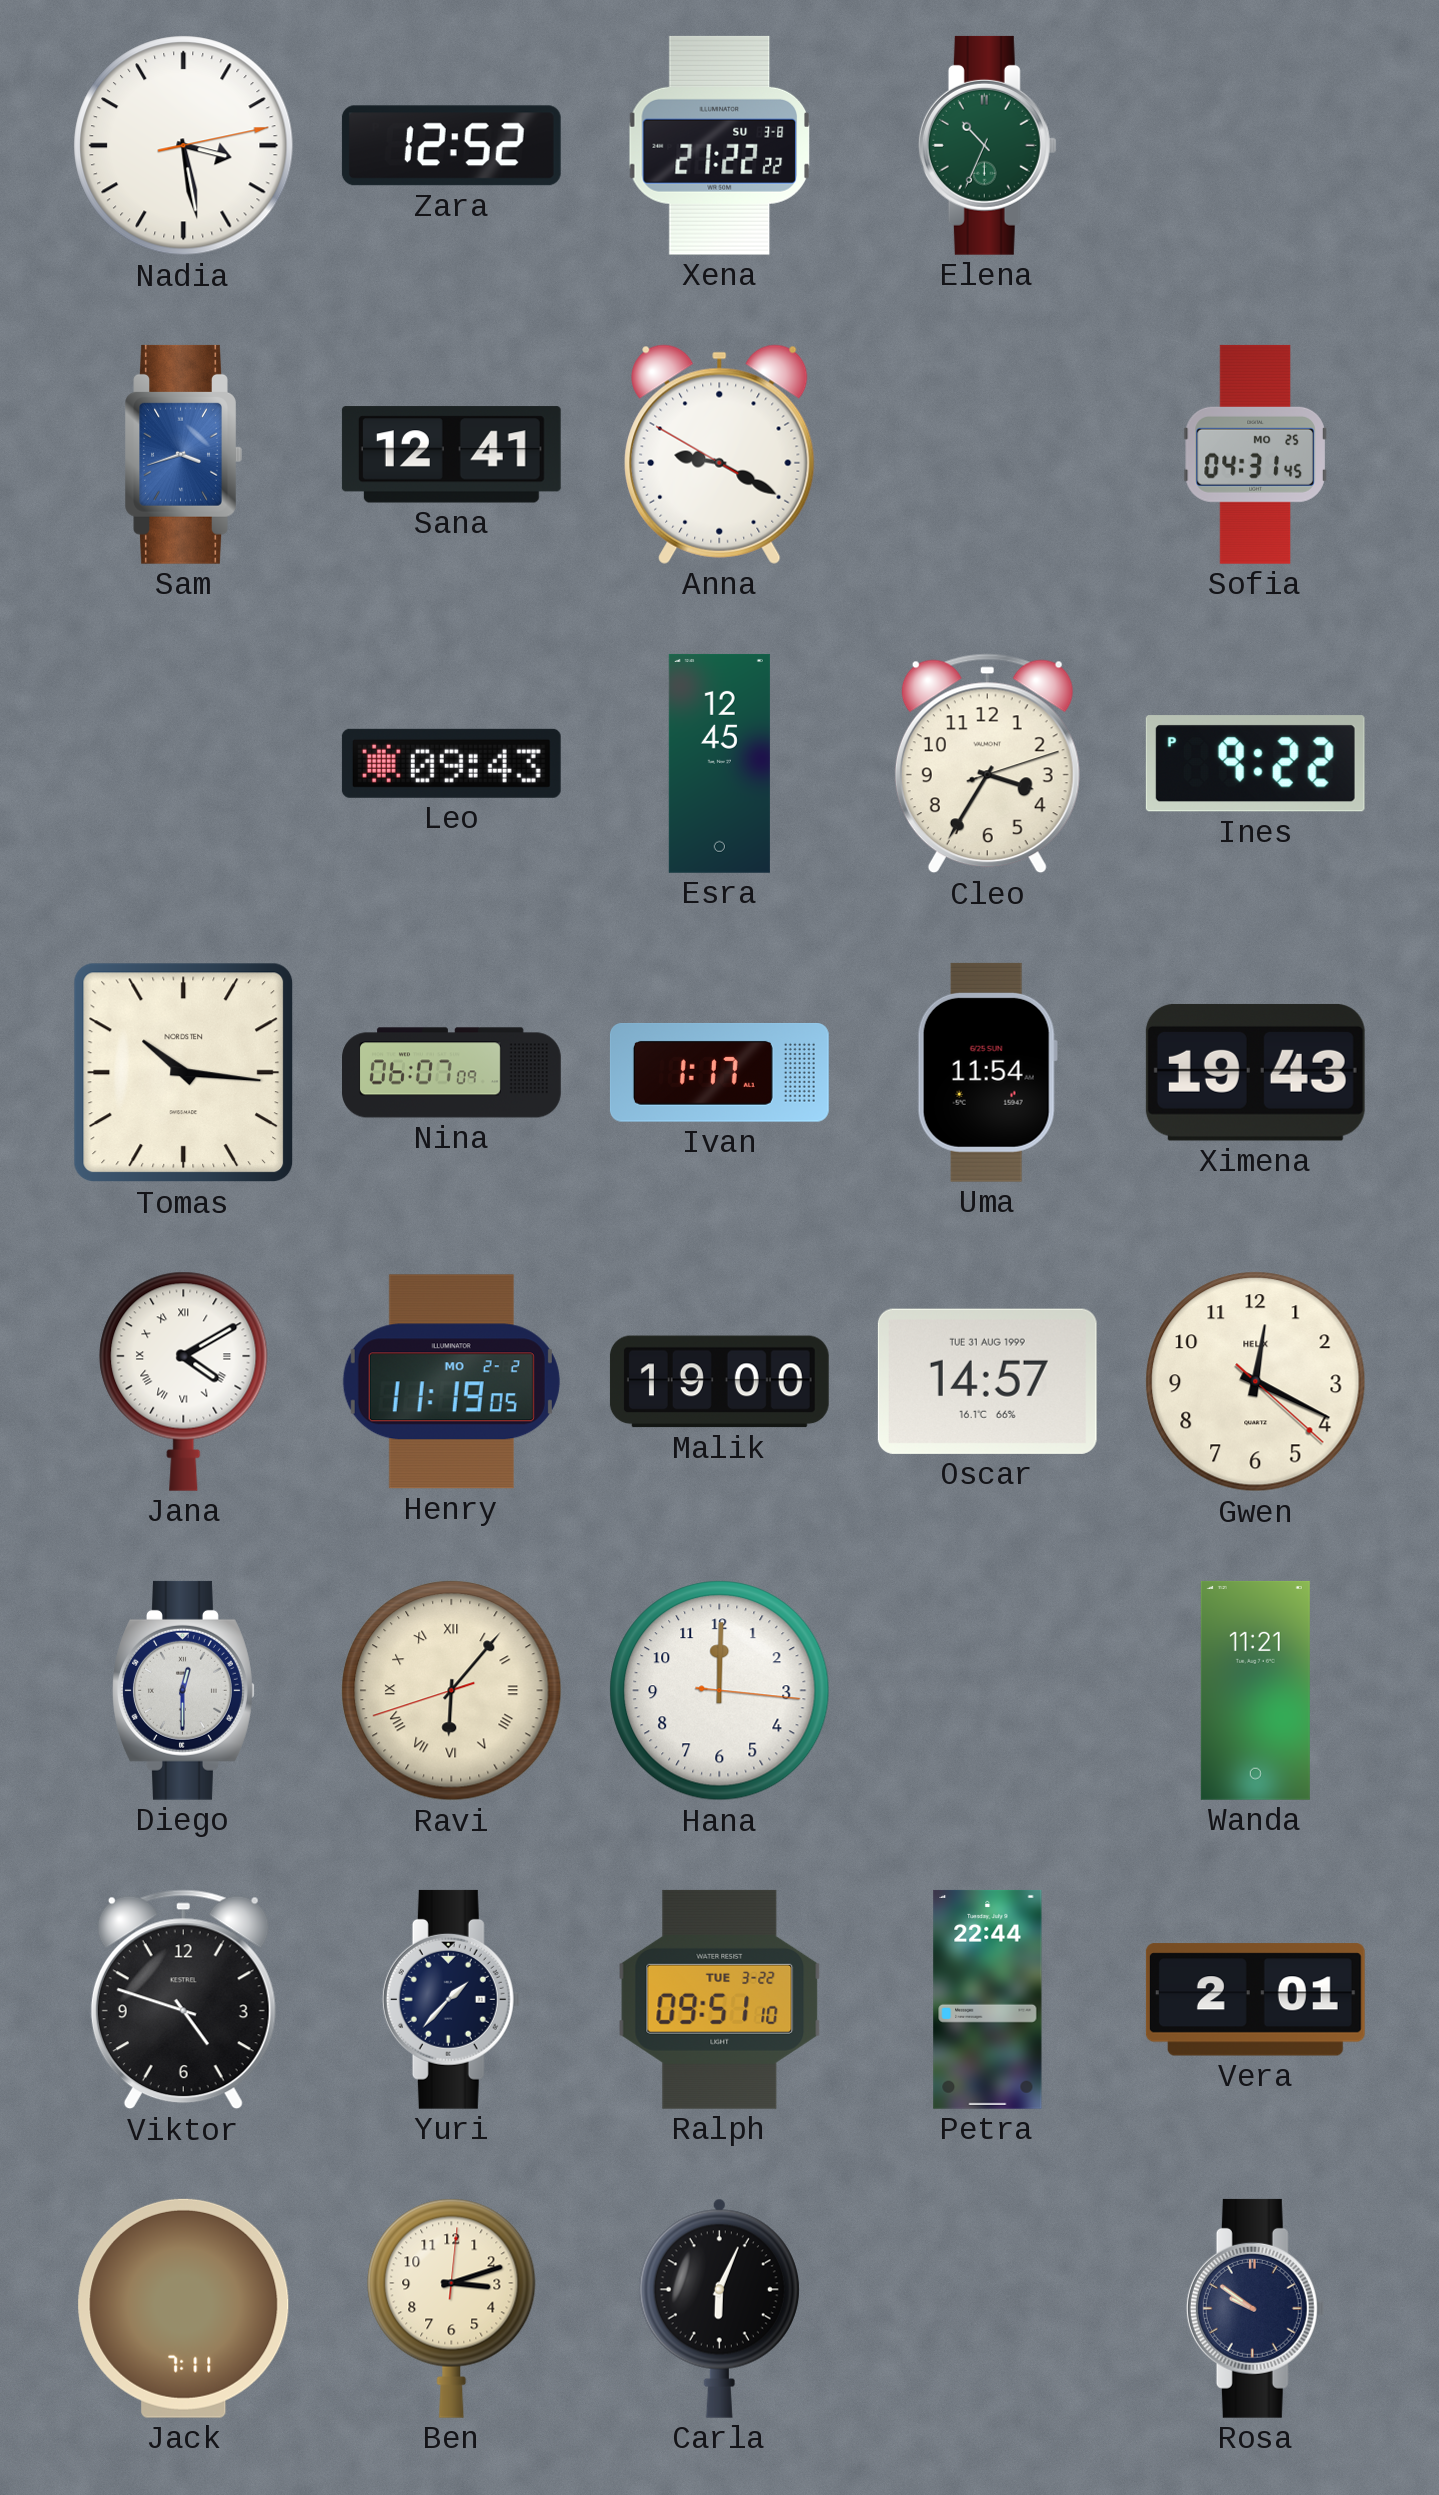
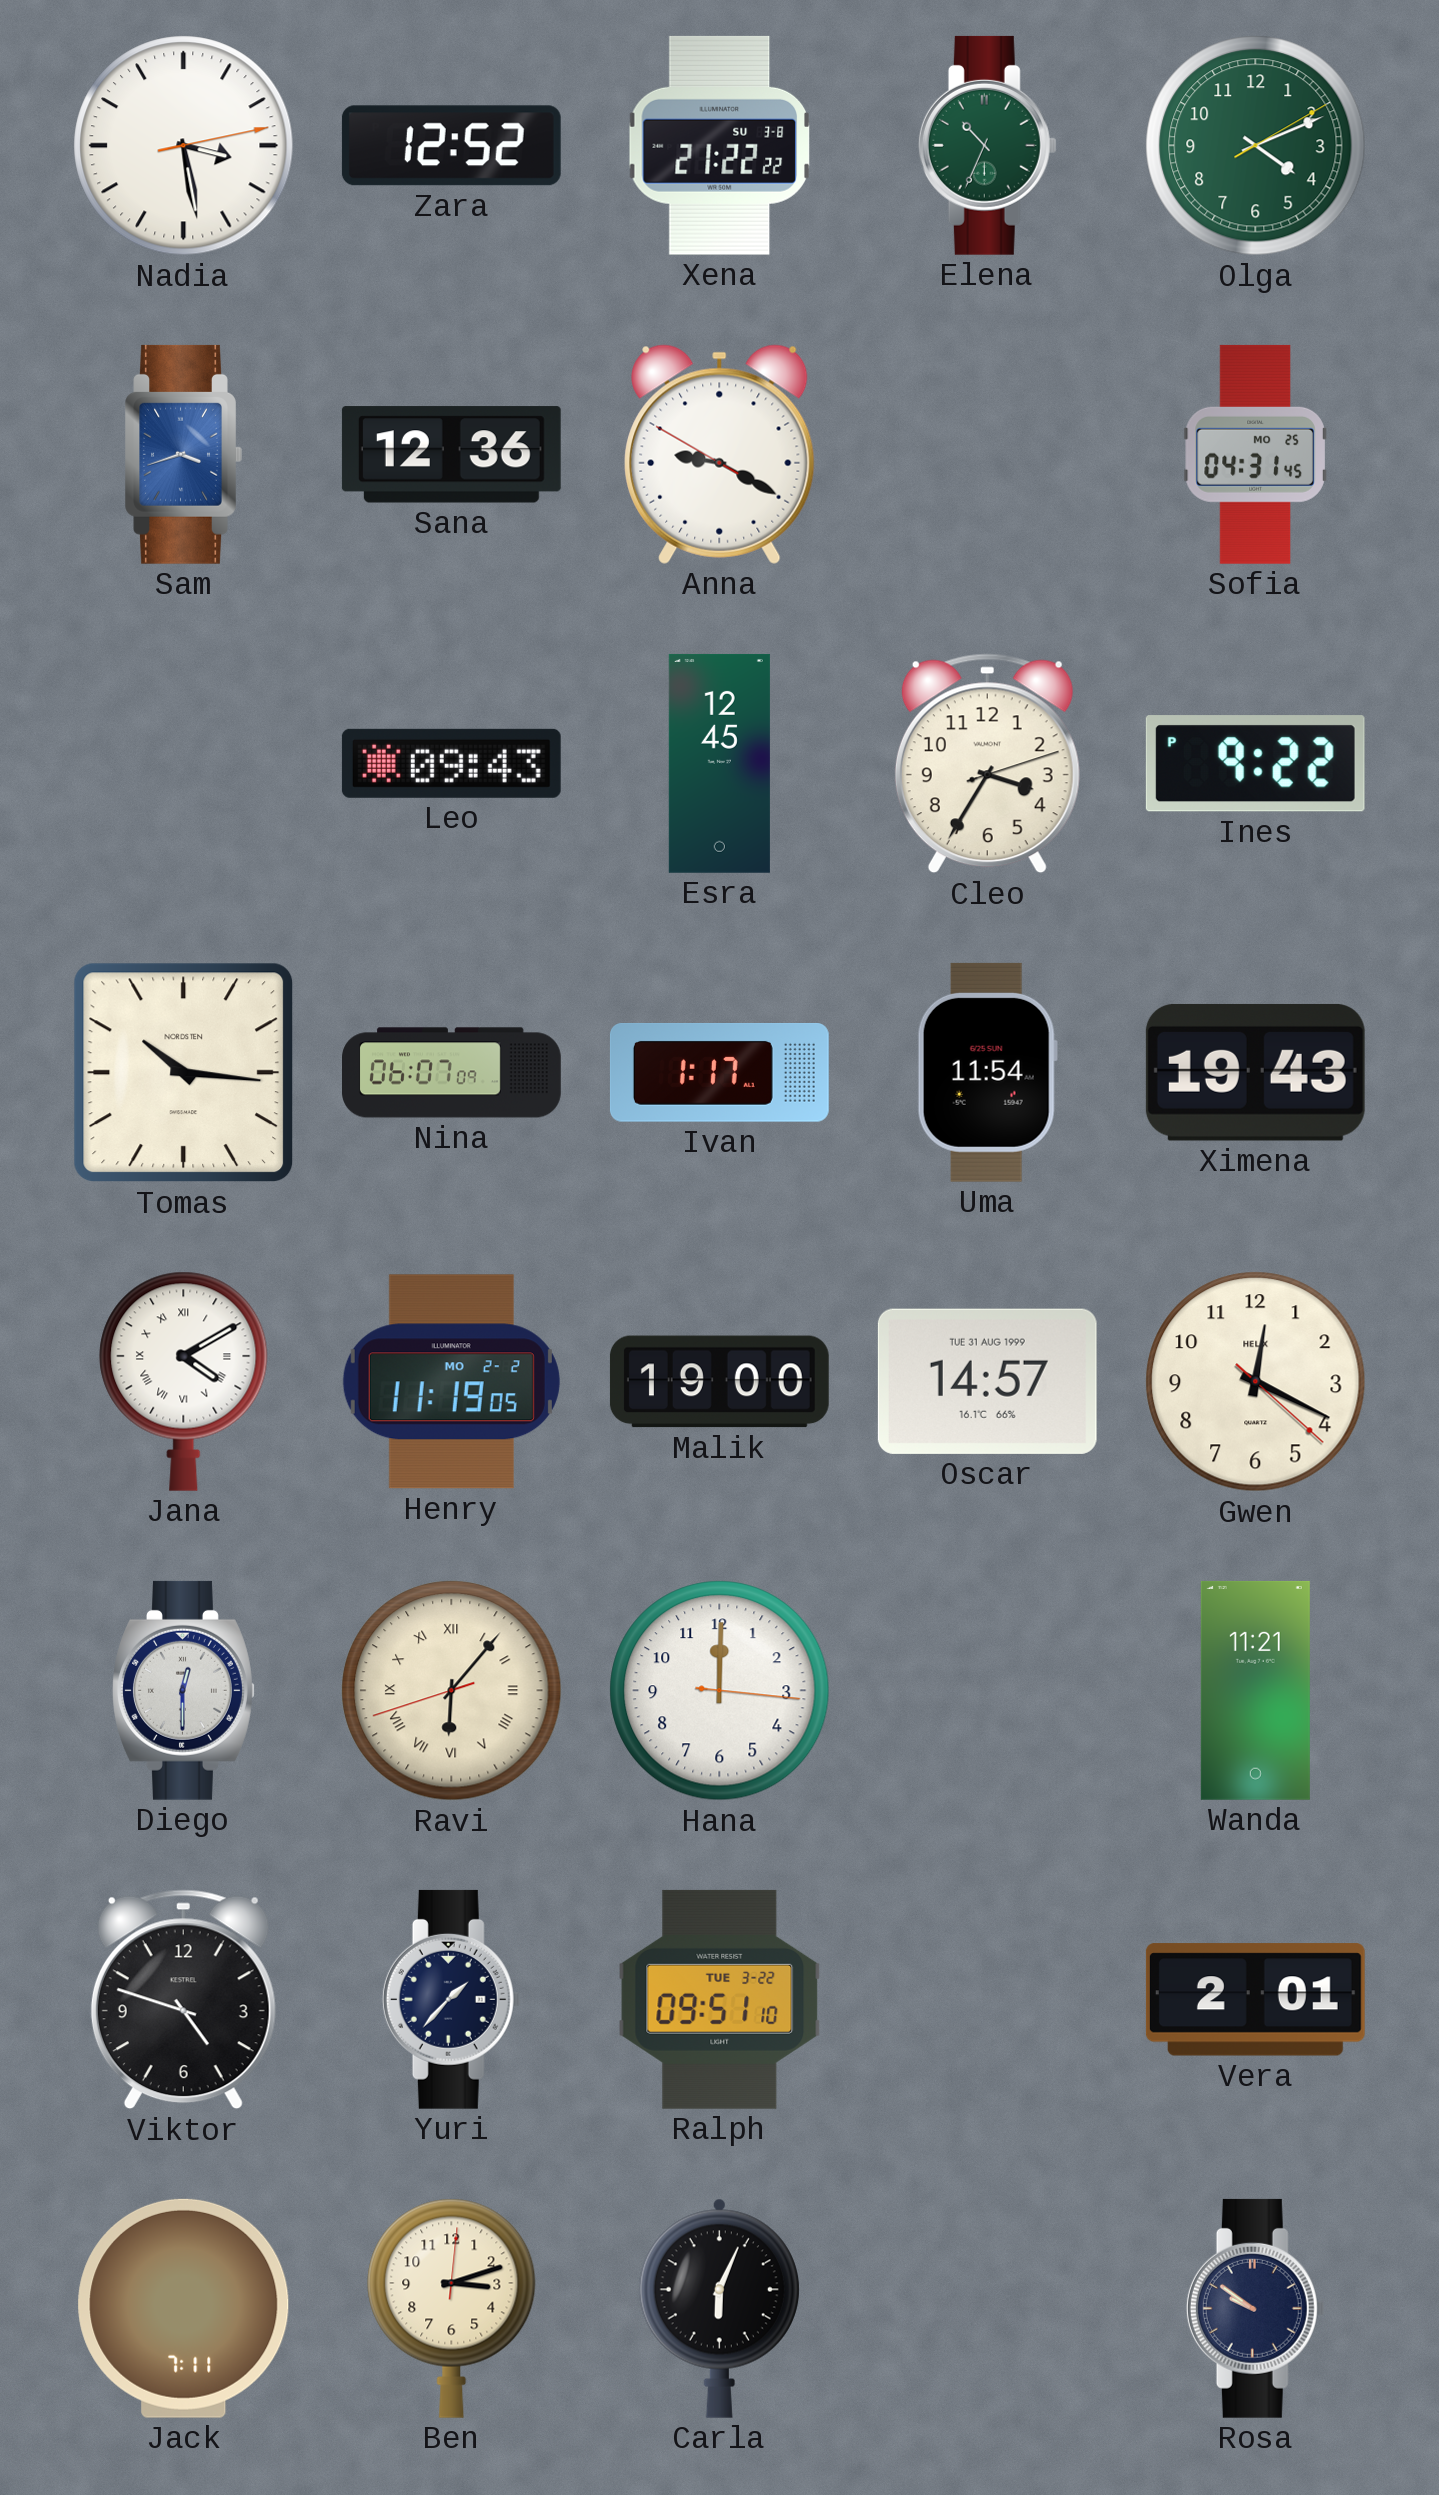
Olga: none -> 4:11
Sana: 12:41 -> 12:36
Petra: 22:44 -> none
